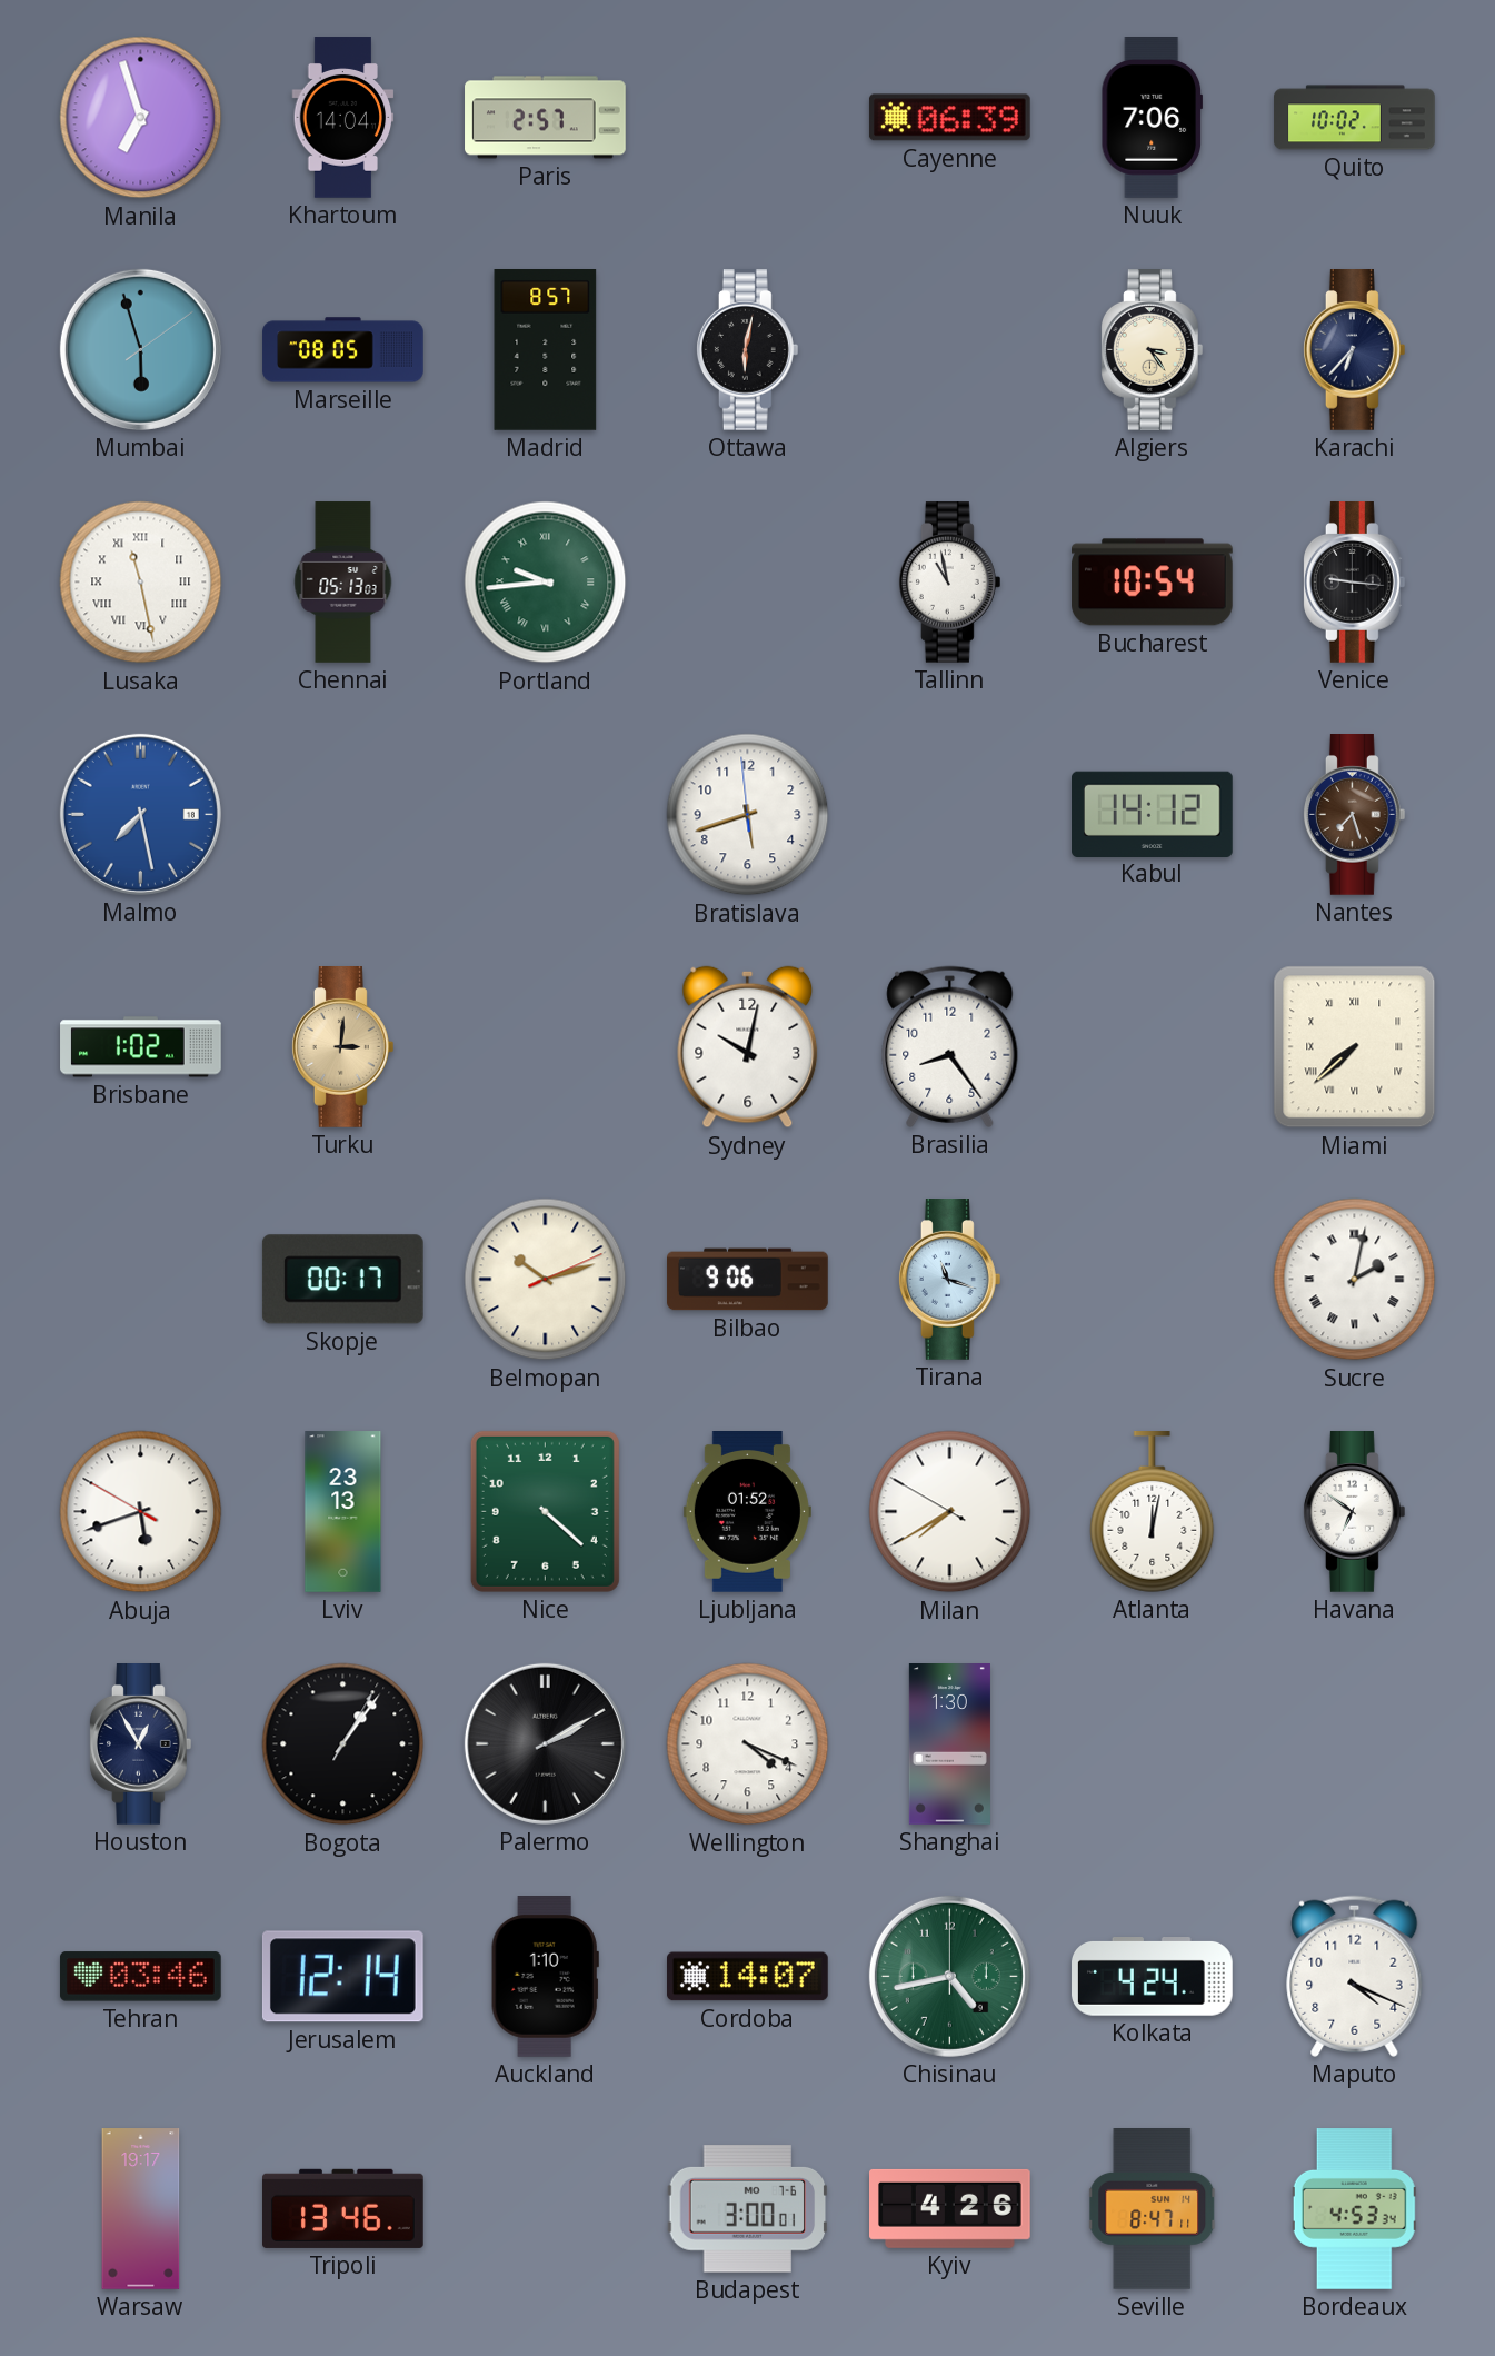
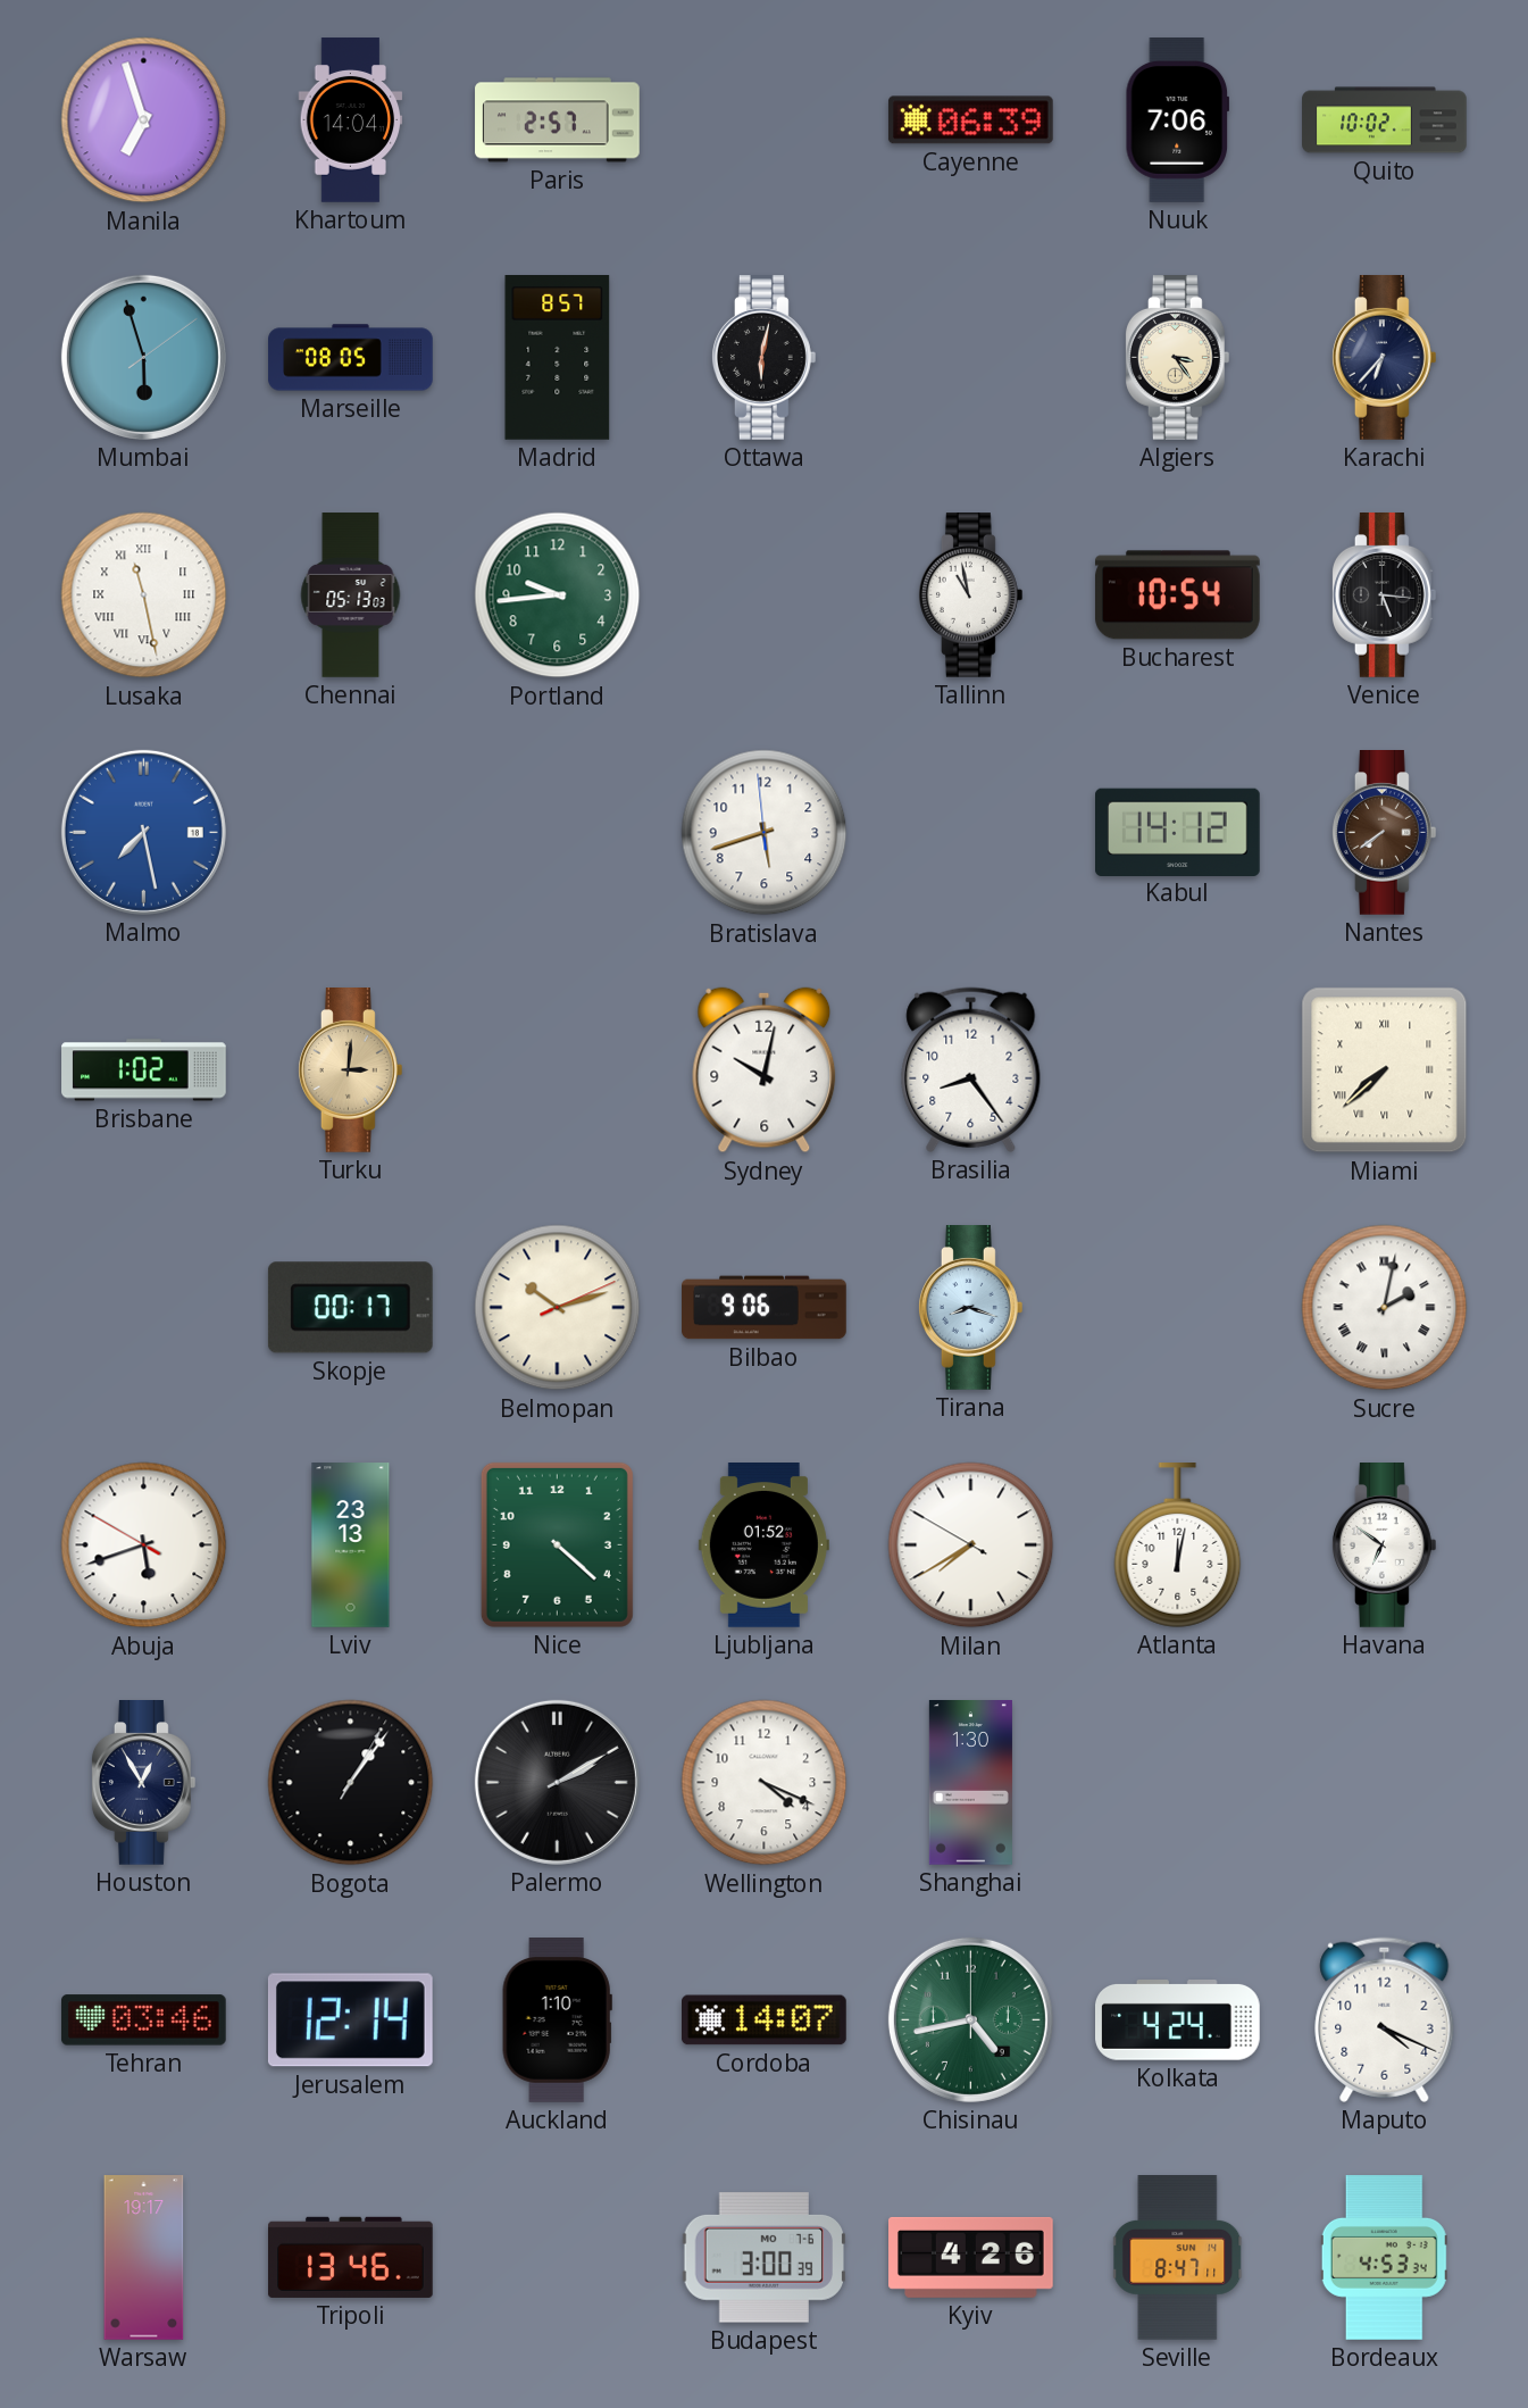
Portland numerals: Roman -> Arabic
Venice: 9:16 -> 5:16
Nantes: 7:27 -> 7:39
Tirana: 11:18 -> 8:18
Budapest: 3:00:01 -> 3:00:39
